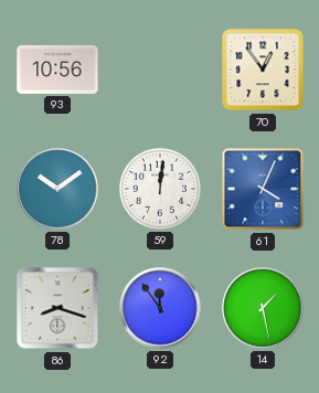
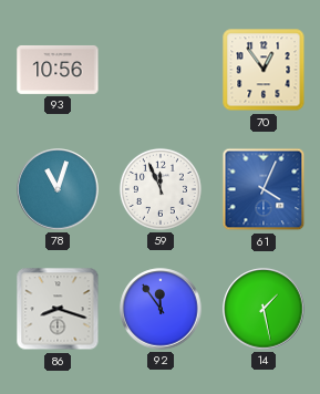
78: 10:09 -> 11:03
59: 12:01 -> 11:56
